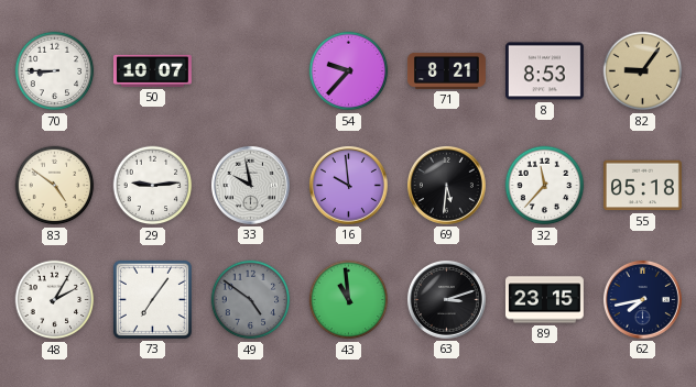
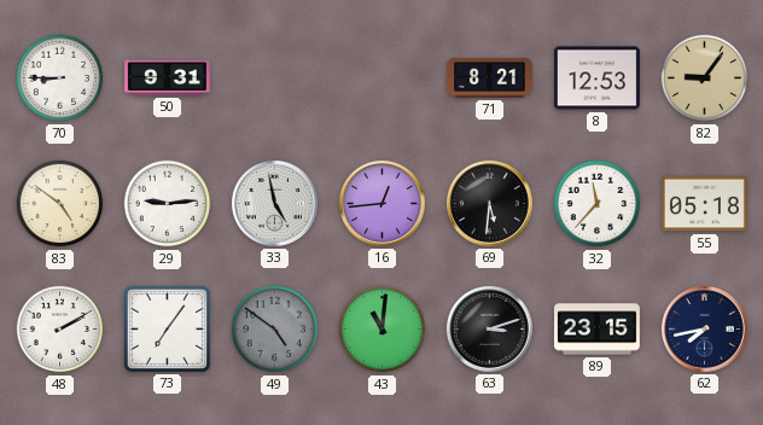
50: 10:07 -> 9:31
54: 9:37 -> none
8: 8:53 -> 12:53
33: 9:58 -> 4:58
16: 9:59 -> 12:44
48: 2:05 -> 2:10
43: 10:59 -> 11:01
